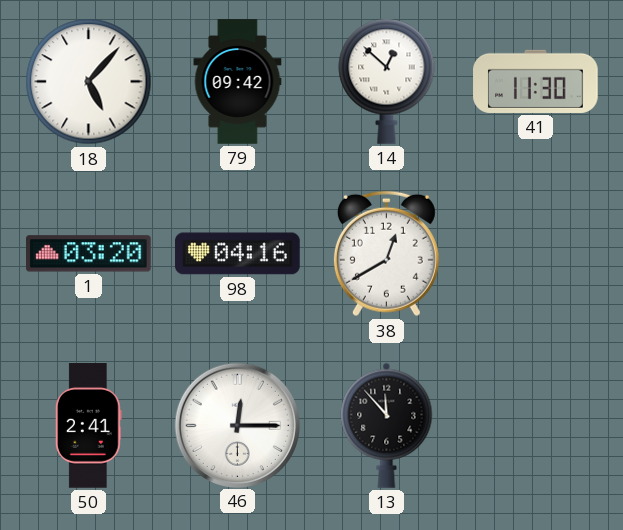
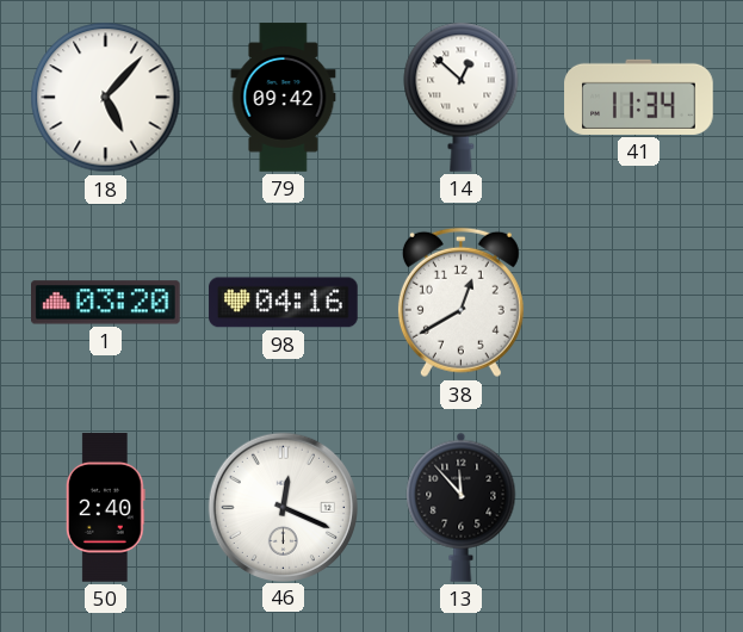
41: 11:30 -> 11:34
50: 2:41 -> 2:40
46: 12:15 -> 12:19
